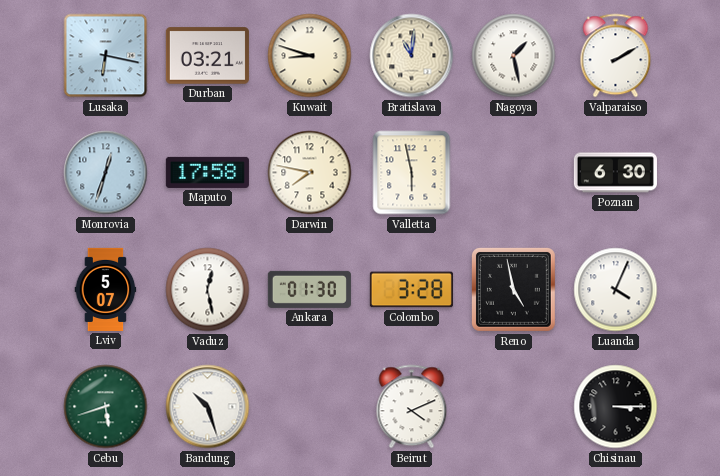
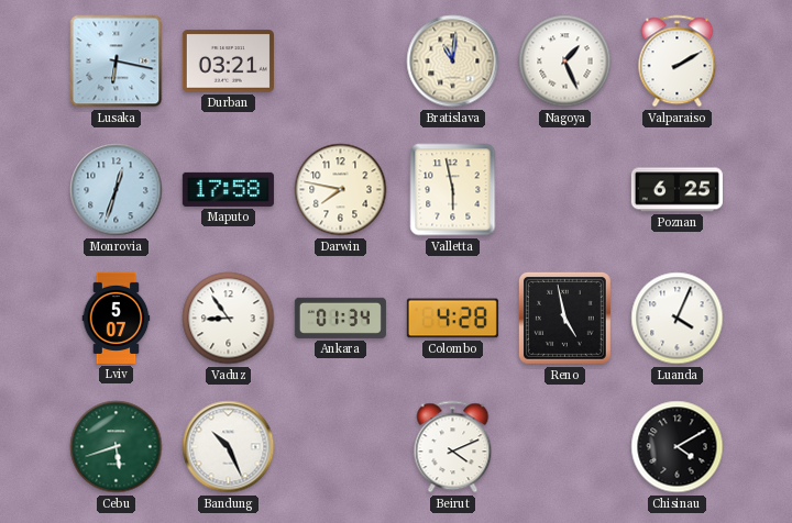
Kuwait: 8:48 -> none
Nagoya: 1:28 -> 1:26
Poznan: 6:30 -> 6:25
Vaduz: 12:28 -> 8:54
Ankara: 01:30 -> 01:34
Colombo: 3:28 -> 4:28
Bandung: 10:27 -> 10:26
Chisinau: 3:15 -> 4:10
